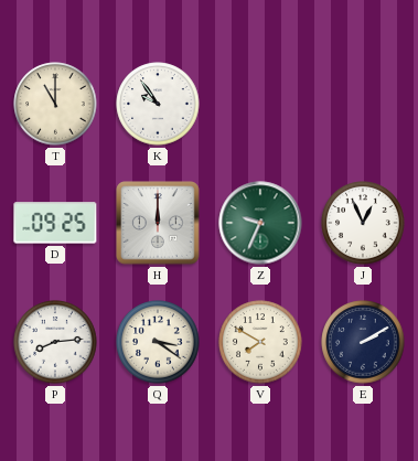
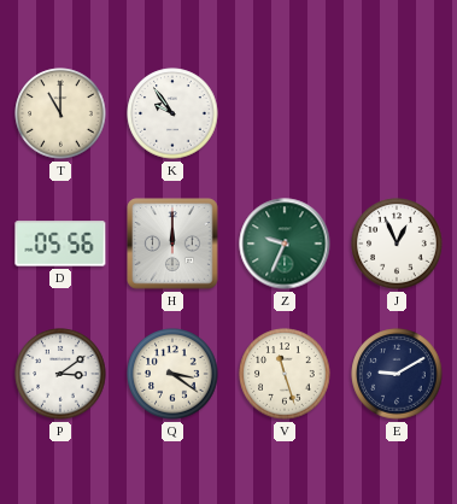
D: 09:25 -> 05:56
P: 8:14 -> 3:09
V: 7:50 -> 11:27
E: 2:10 -> 9:10
